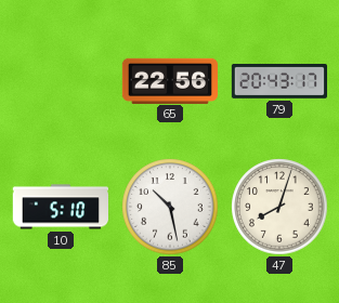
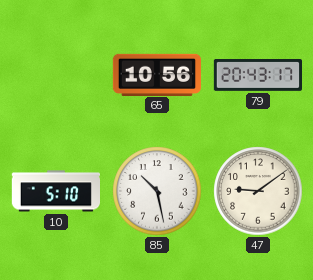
65: 22:56 -> 10:56
47: 8:03 -> 9:09
